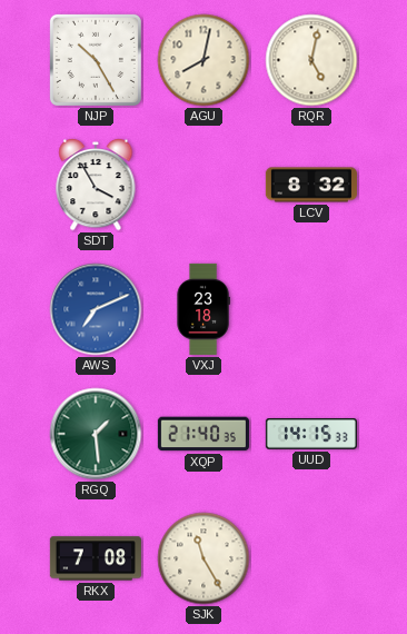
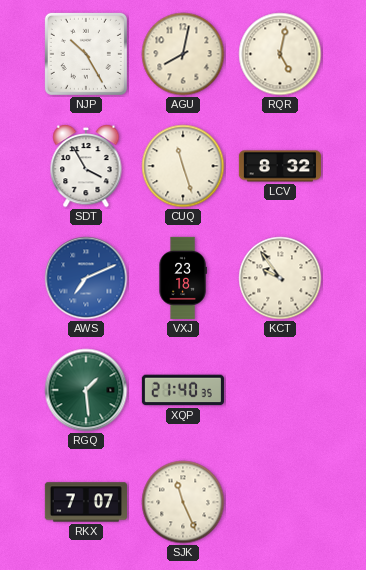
CUQ: none -> 11:27
KCT: none -> 9:54
UUD: 14:15 -> none
RKX: 7:08 -> 7:07
SJK: 11:25 -> 11:26
